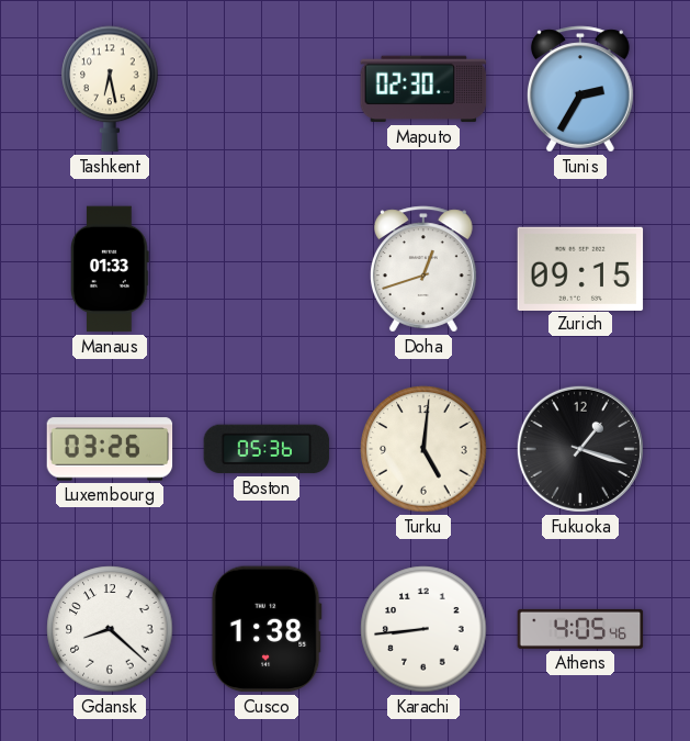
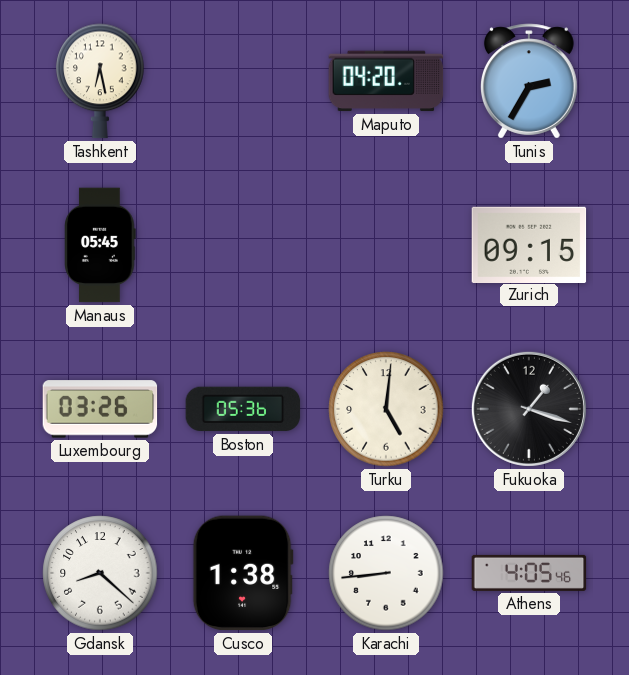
Maputo: 02:30 -> 04:20
Manaus: 01:33 -> 05:45
Doha: 12:42 -> none
